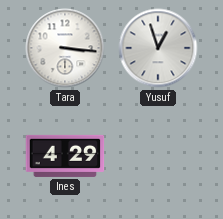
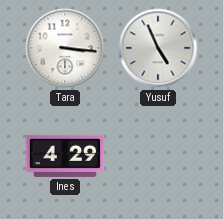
Yusuf: 12:57 -> 4:56
